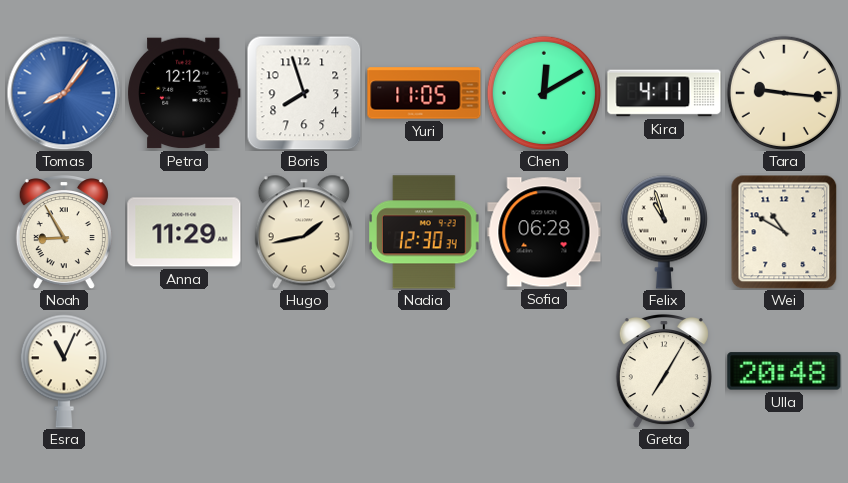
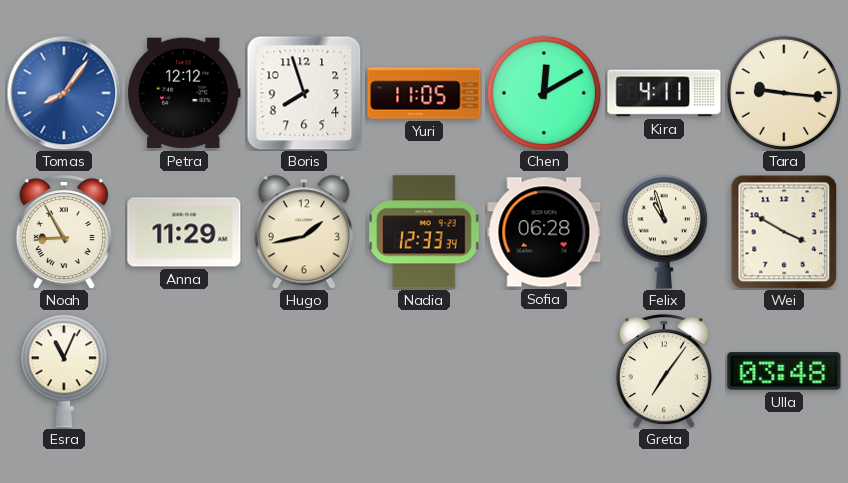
Nadia: 12:30 -> 12:33
Wei: 10:50 -> 3:50
Greta: 7:05 -> 7:06
Ulla: 20:48 -> 03:48
